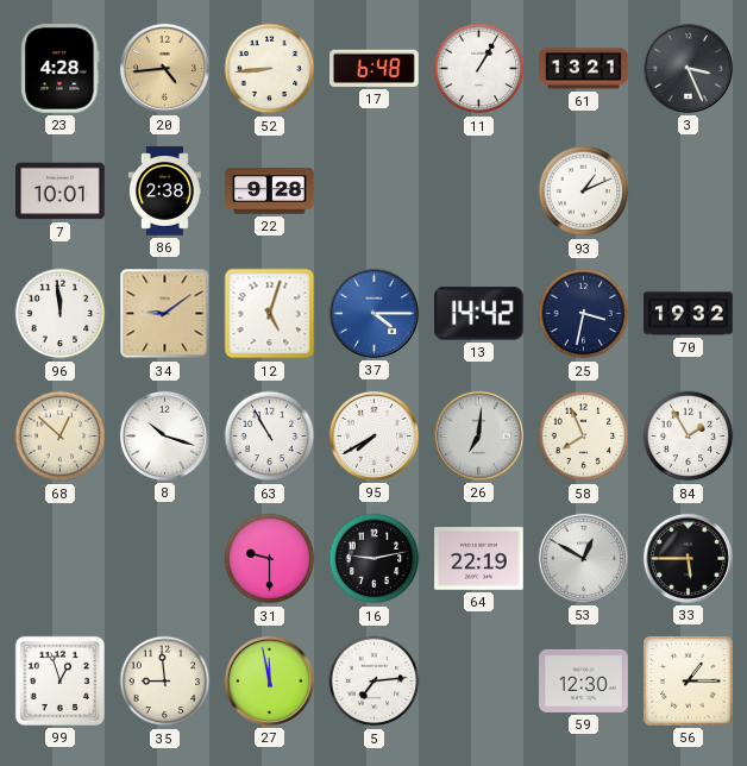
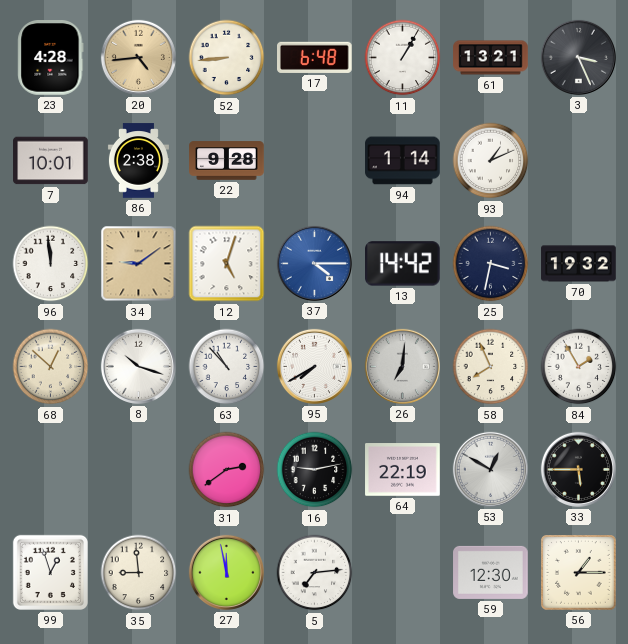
94: none -> 1:14
63: 10:55 -> 10:53
31: 9:30 -> 2:39
